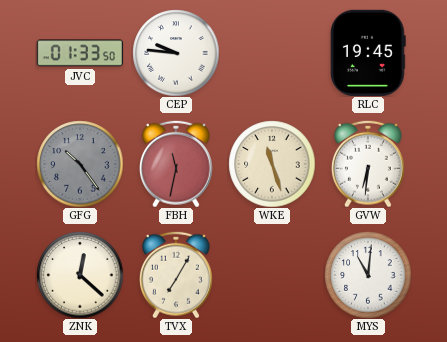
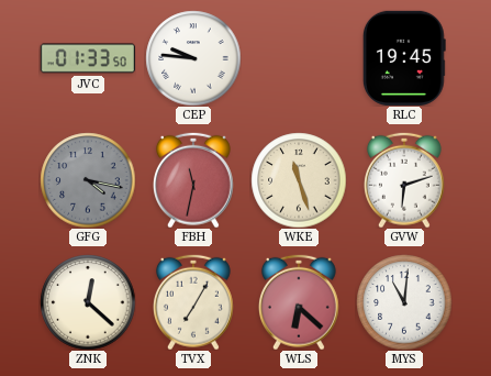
GFG: 10:24 -> 4:17
GVW: 6:31 -> 6:12
WLS: none -> 6:22
